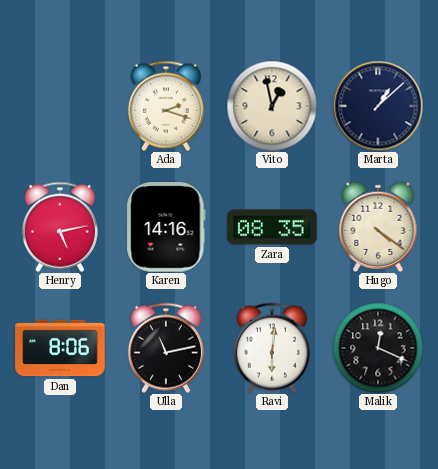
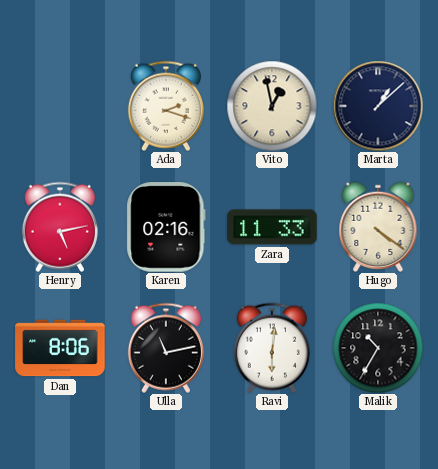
Karen: 14:16 -> 02:16
Zara: 08:35 -> 11:33
Malik: 12:19 -> 10:35
